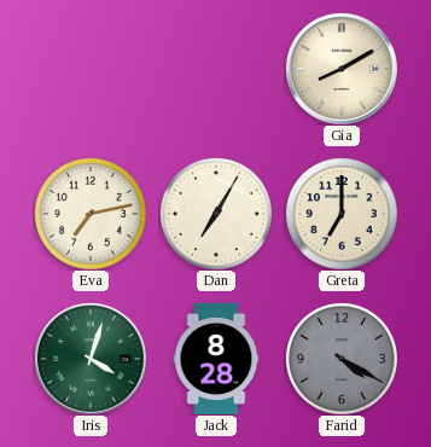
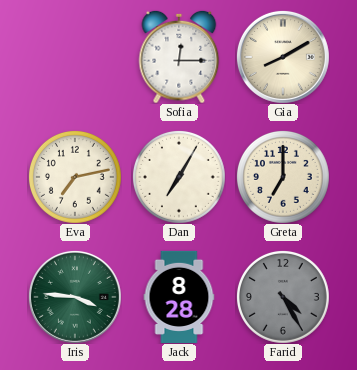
Sofia: none -> 12:15
Iris: 4:03 -> 3:46
Farid: 4:20 -> 4:25
